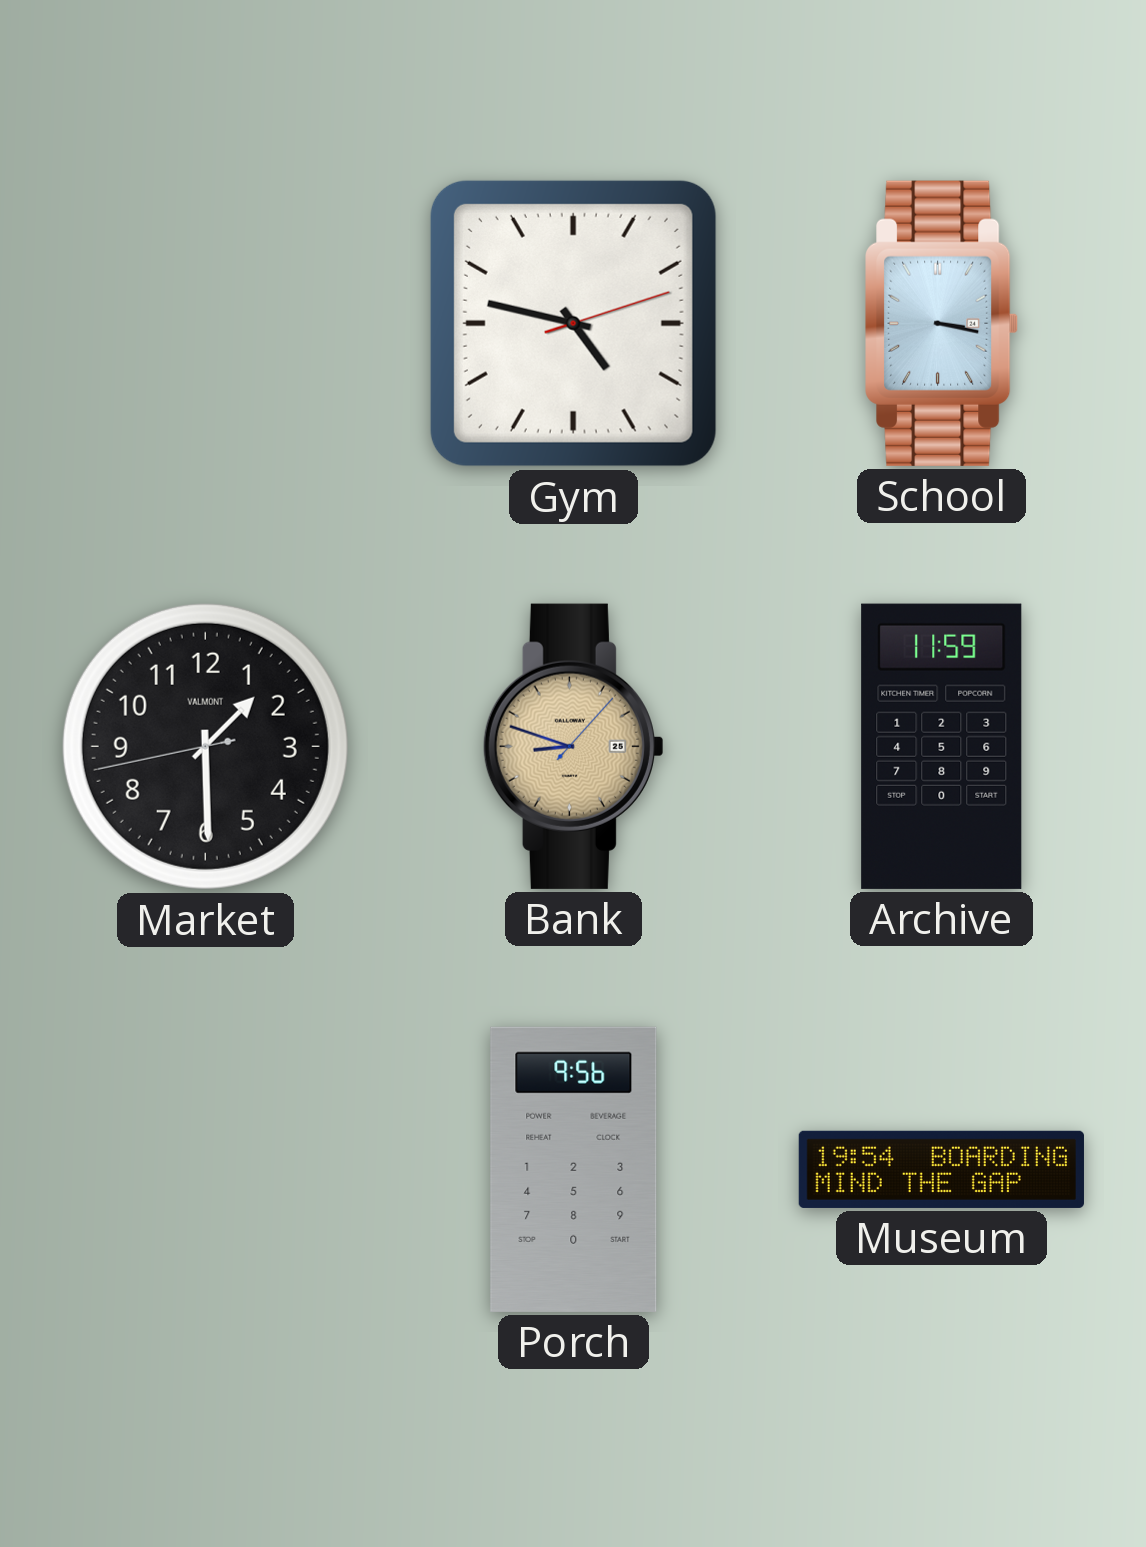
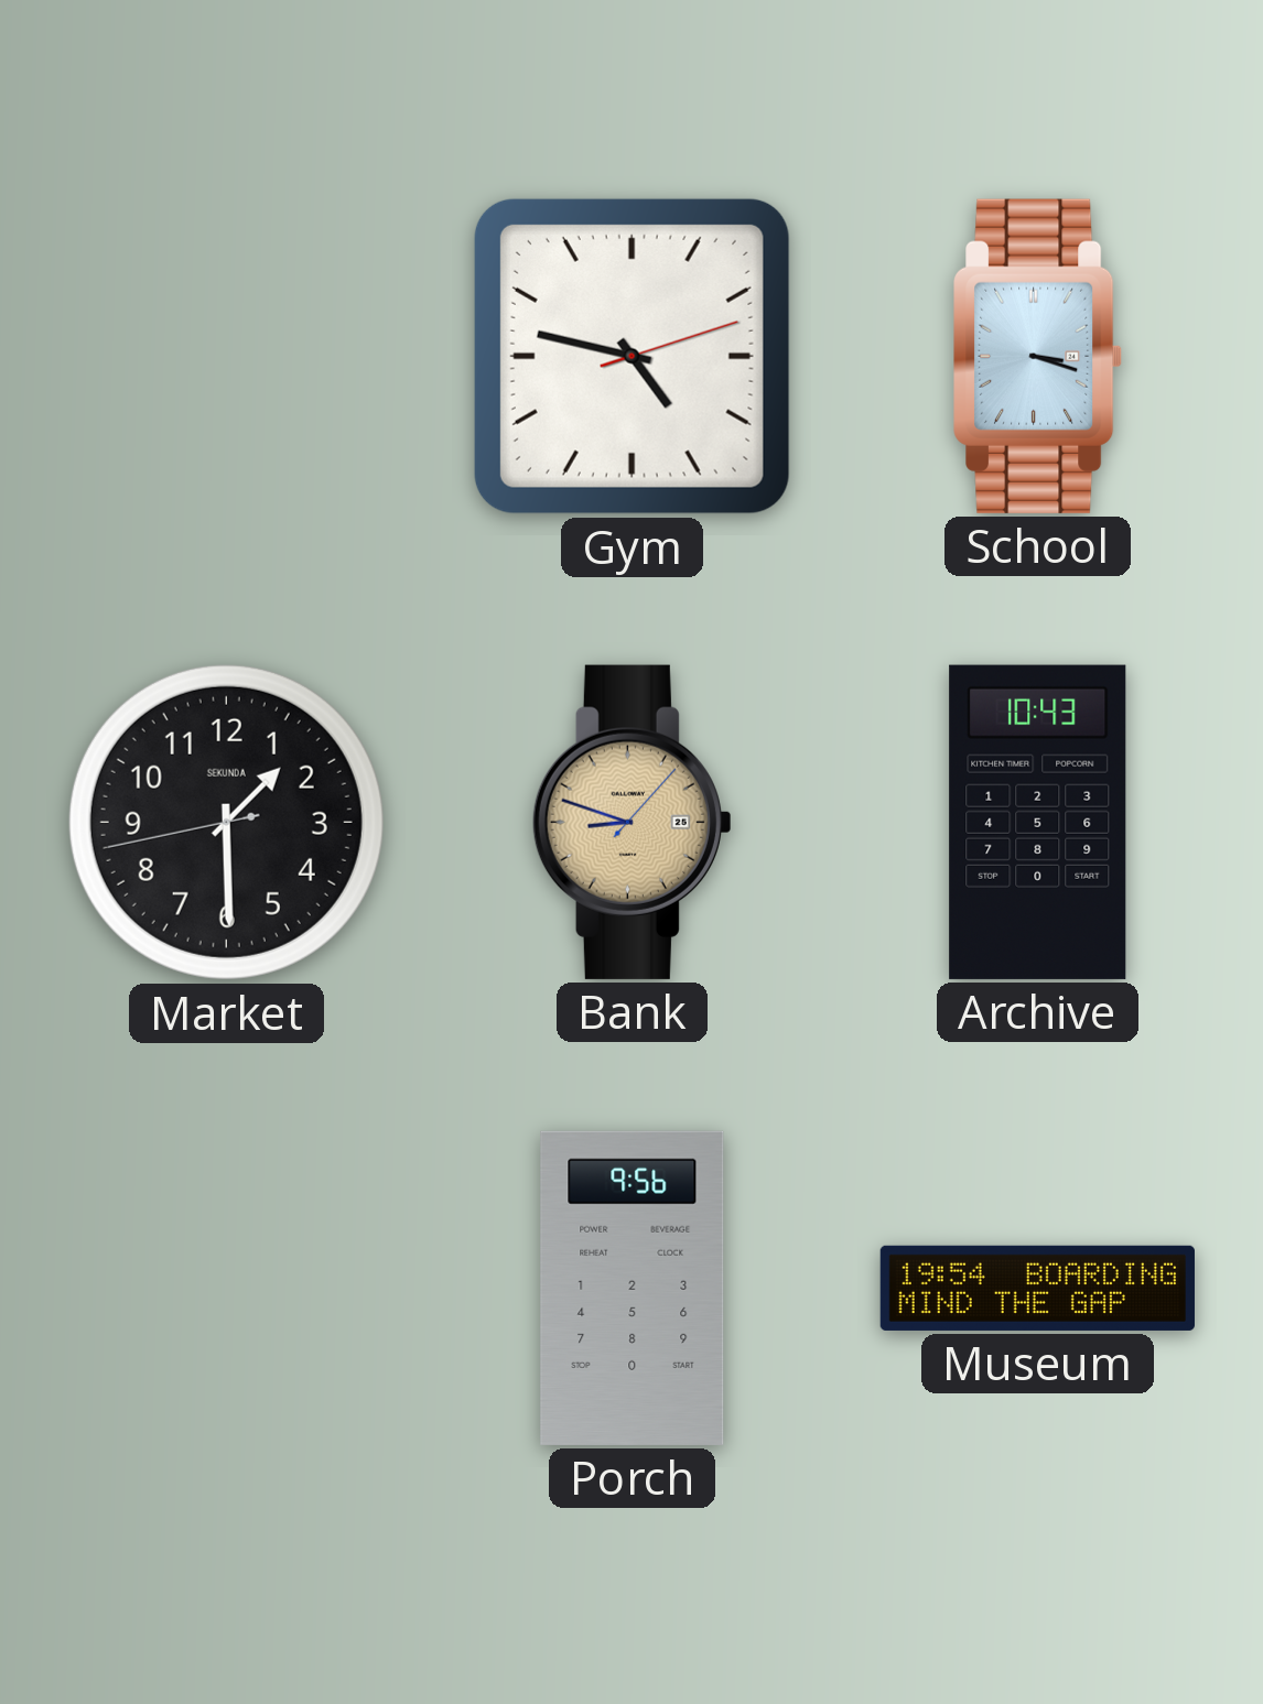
School: 3:17 -> 3:18
Market brand: VALMONT -> SEKUNDA
Archive: 11:59 -> 10:43
